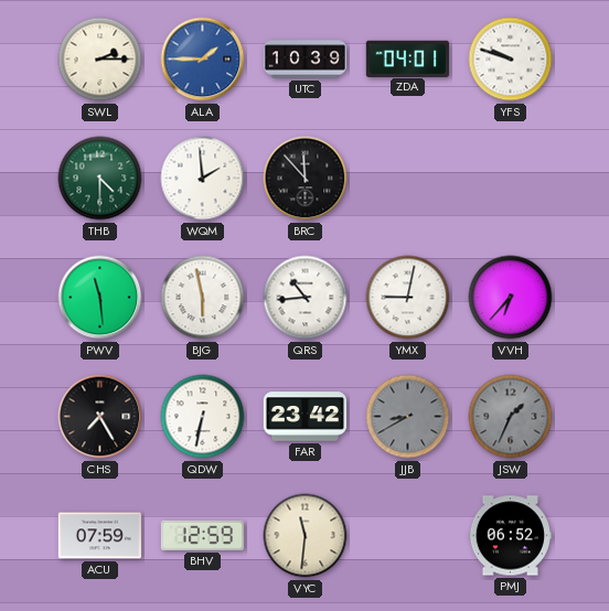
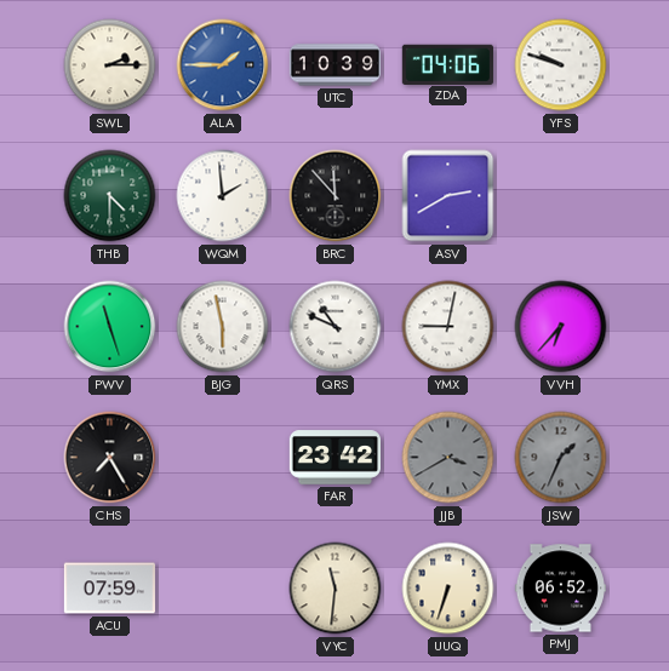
ZDA: 04:01 -> 04:06
ASV: none -> 2:40
PWV: 11:29 -> 11:27
QRS: 10:44 -> 10:49
QDW: 6:32 -> none
JJB: 8:40 -> 3:40
BHV: 12:59 -> none
UUQ: none -> 6:33
